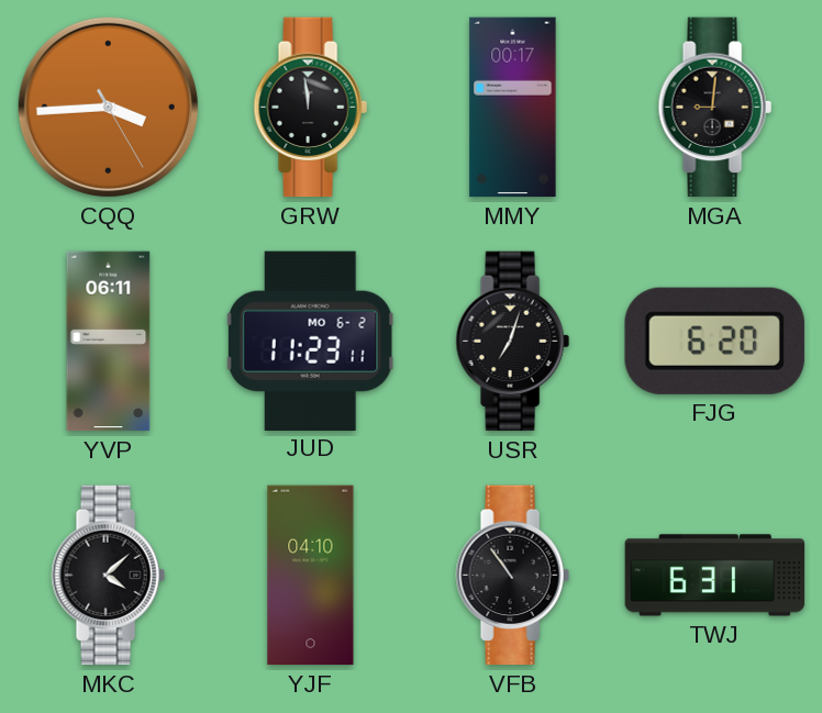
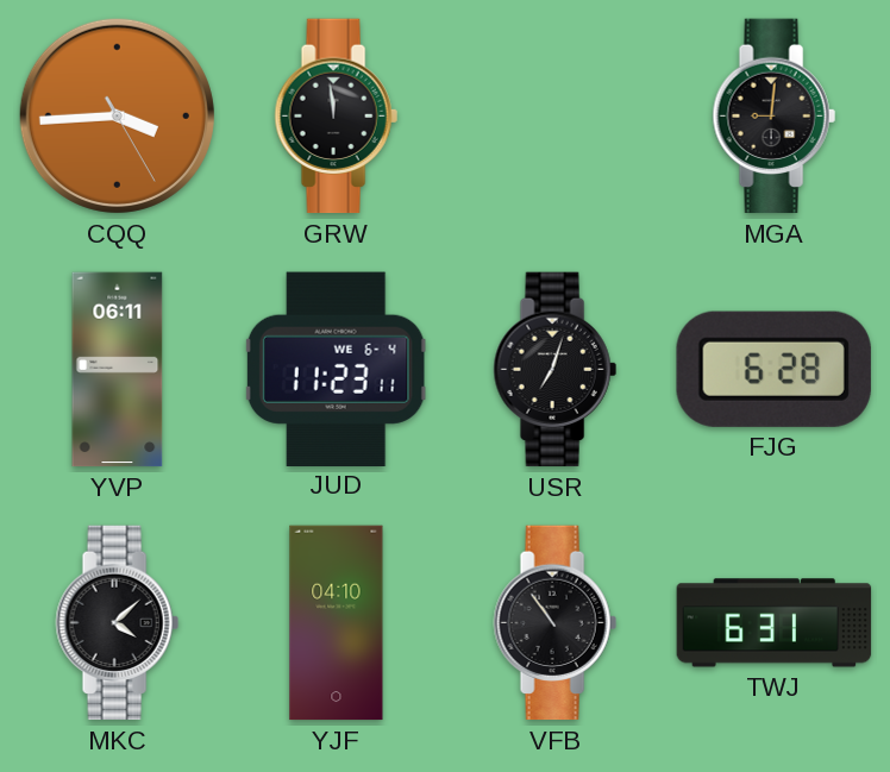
MMY: 00:17 -> none
JUD date: MO 6-2 -> WE 6-4
FJG: 6:20 -> 6:28
